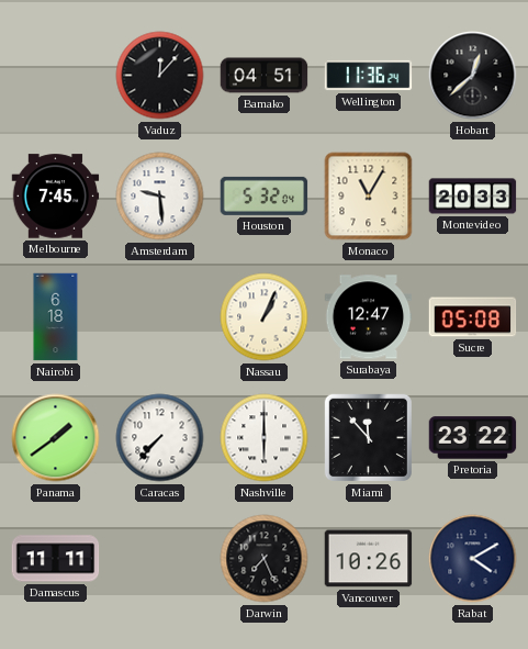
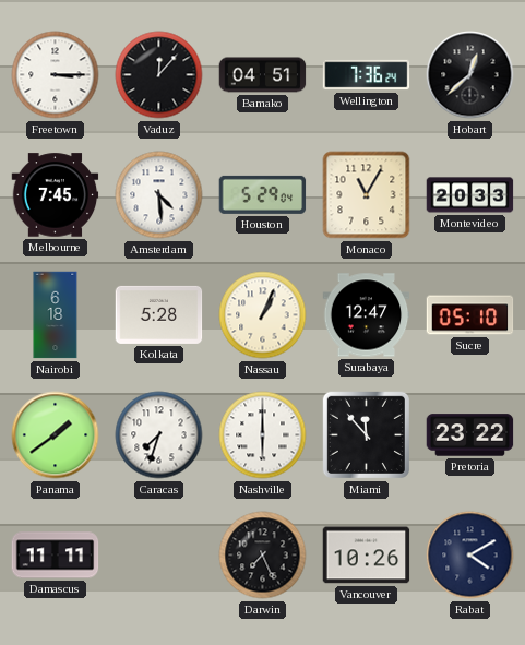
Freetown: none -> 3:15
Wellington: 11:36 -> 7:36
Amsterdam: 9:29 -> 4:29
Houston: 5:32 -> 5:29
Kolkata: none -> 5:28
Sucre: 05:08 -> 05:10
Caracas: 7:37 -> 7:33
